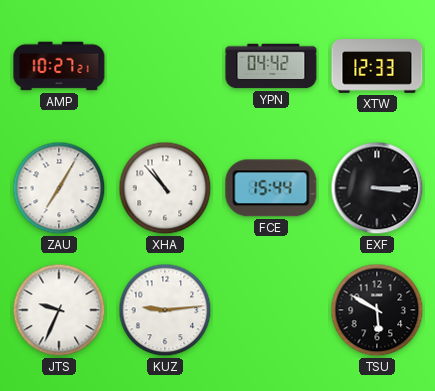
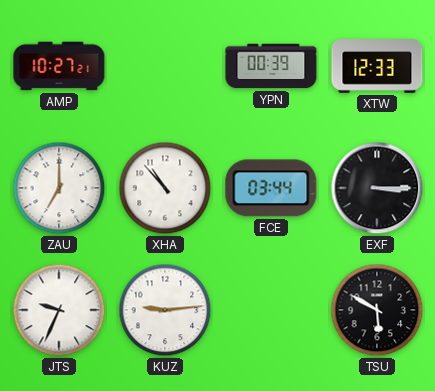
YPN: 04:42 -> 00:39
ZAU: 7:05 -> 7:00
FCE: 15:44 -> 03:44
